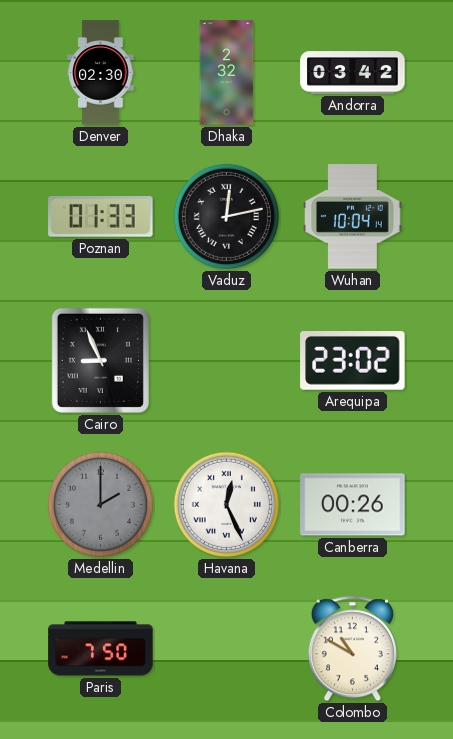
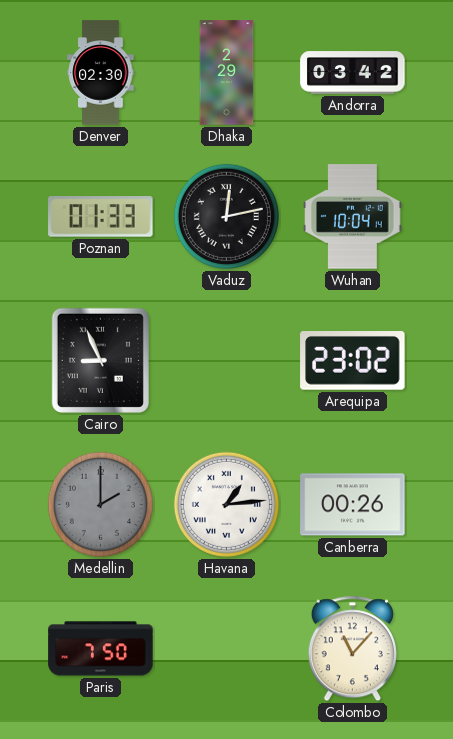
Dhaka: 2:32 -> 2:29
Havana: 12:26 -> 1:14
Colombo: 10:50 -> 11:07
